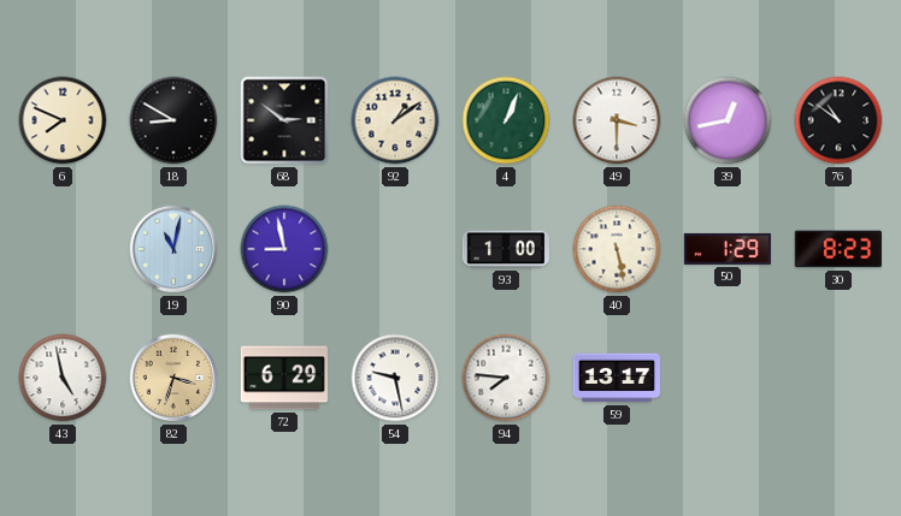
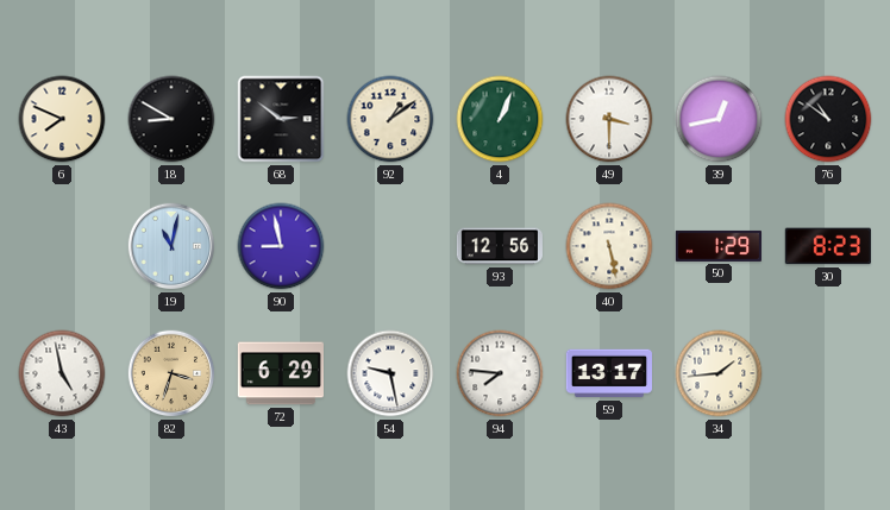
93: 1:00 -> 12:56
34: none -> 1:44
